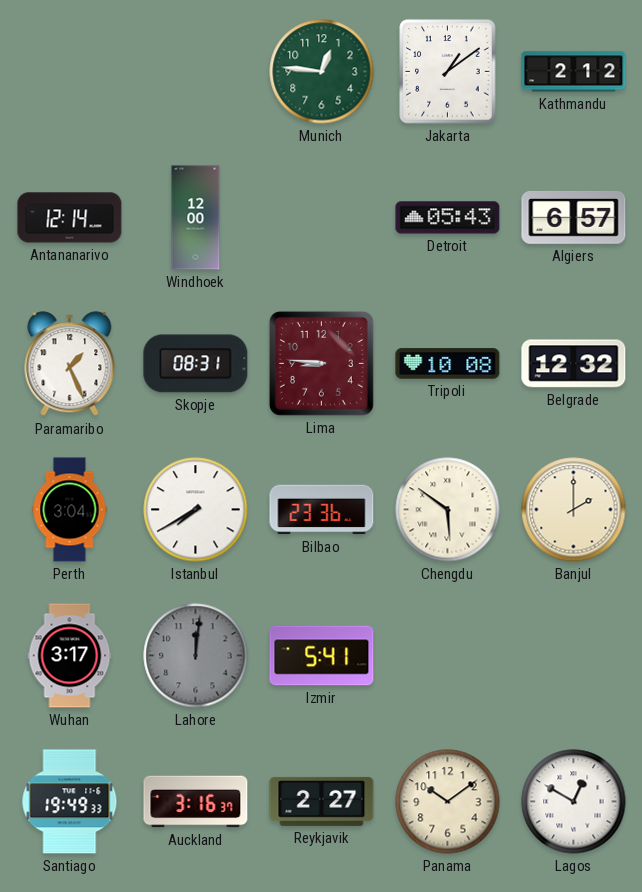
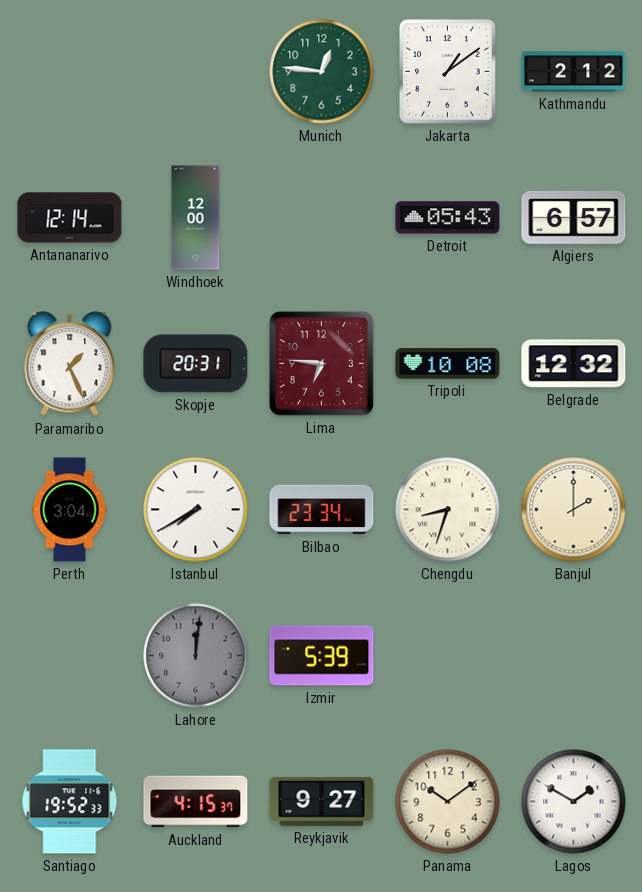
Skopje: 08:31 -> 20:31
Lima: 8:46 -> 6:46
Bilbao: 23:36 -> 23:34
Chengdu: 5:51 -> 8:33
Wuhan: 3:17 -> none
Izmir: 5:41 -> 5:39
Santiago: 19:49 -> 19:52
Auckland: 3:16 -> 4:15
Reykjavik: 2:27 -> 9:27
Lagos: 12:50 -> 1:50
